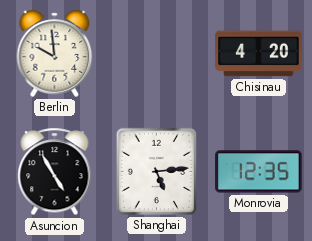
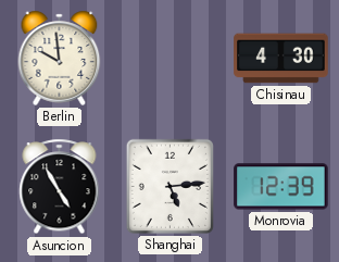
Chisinau: 4:20 -> 4:30
Monrovia: 12:35 -> 12:39
